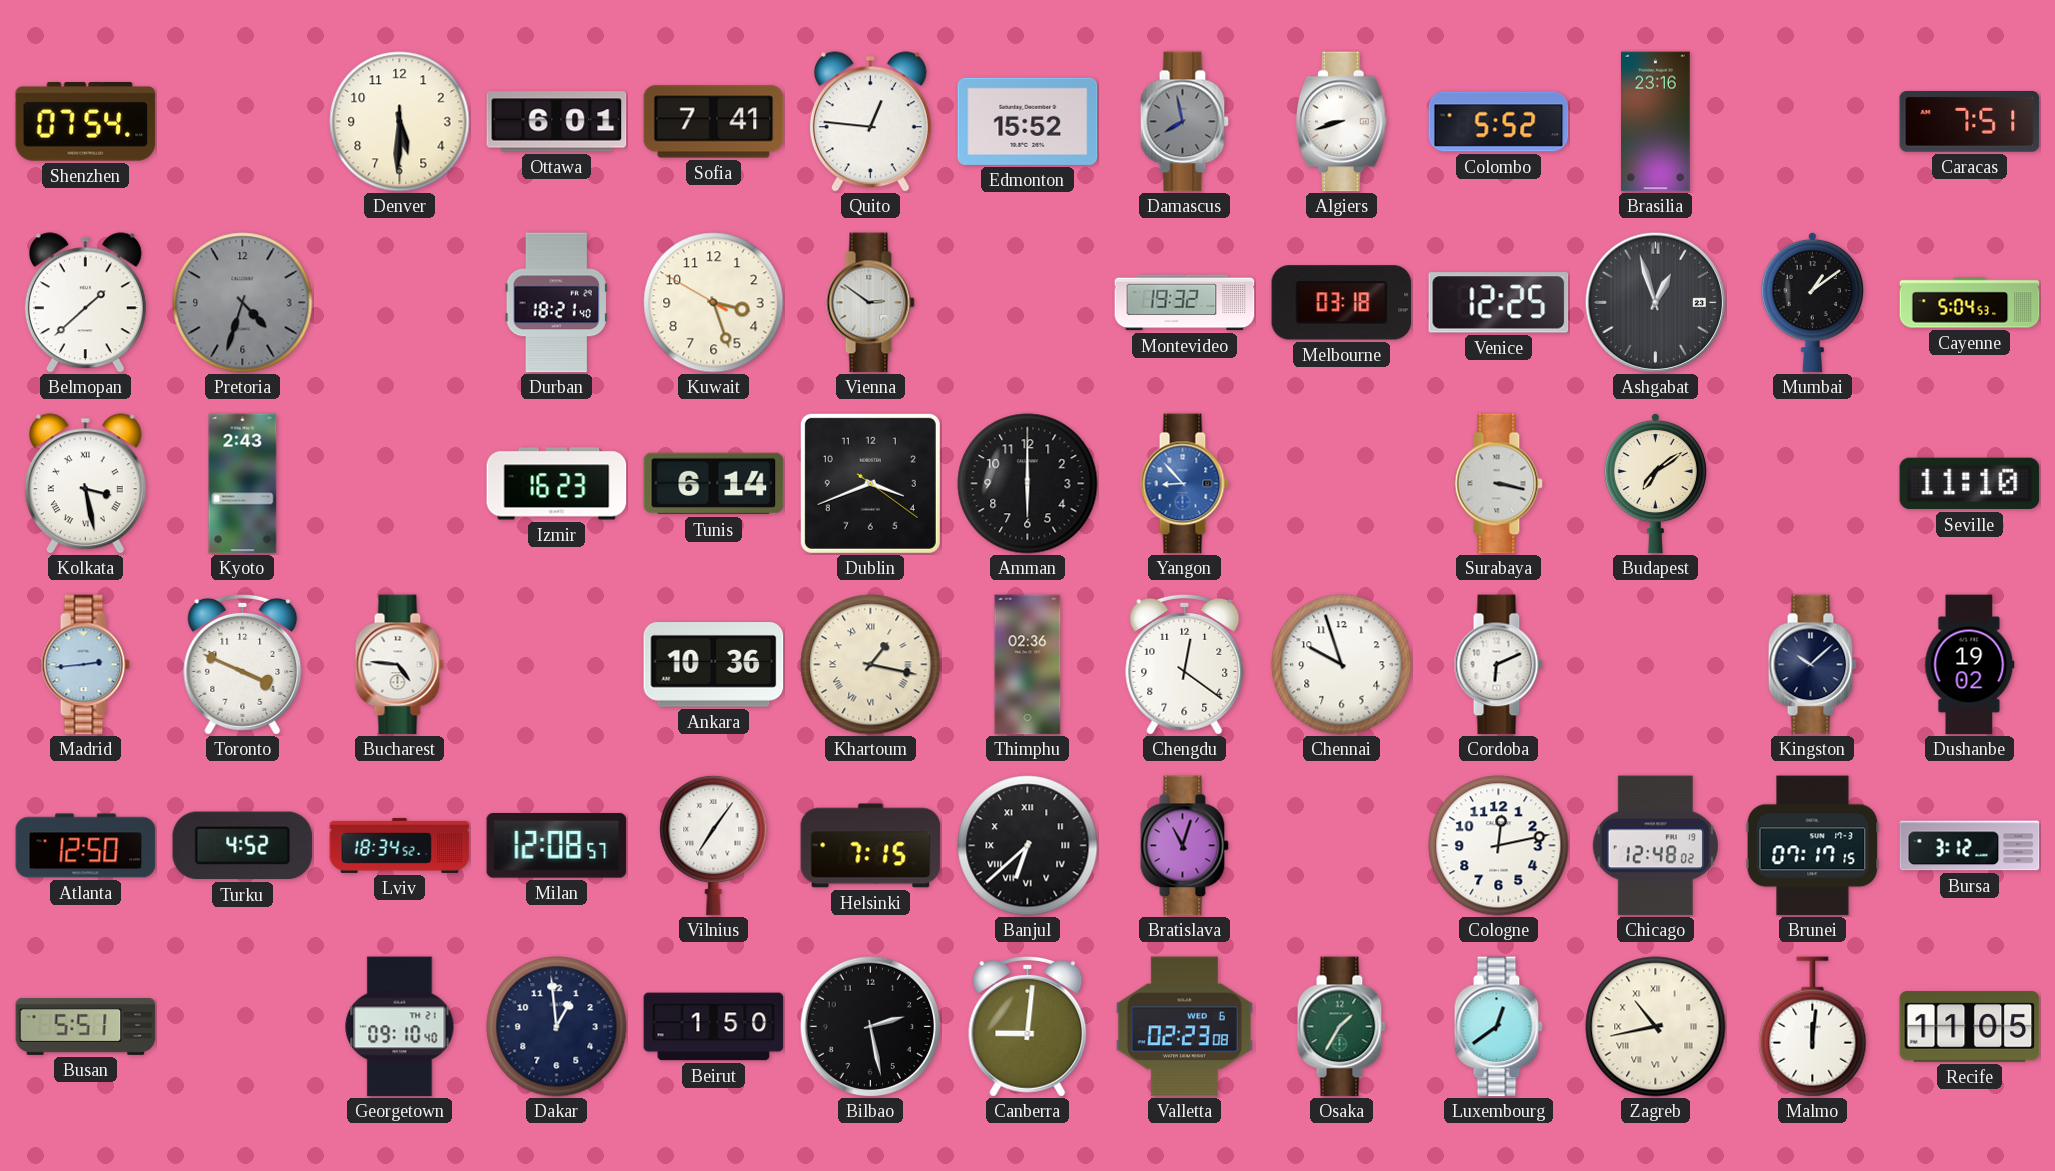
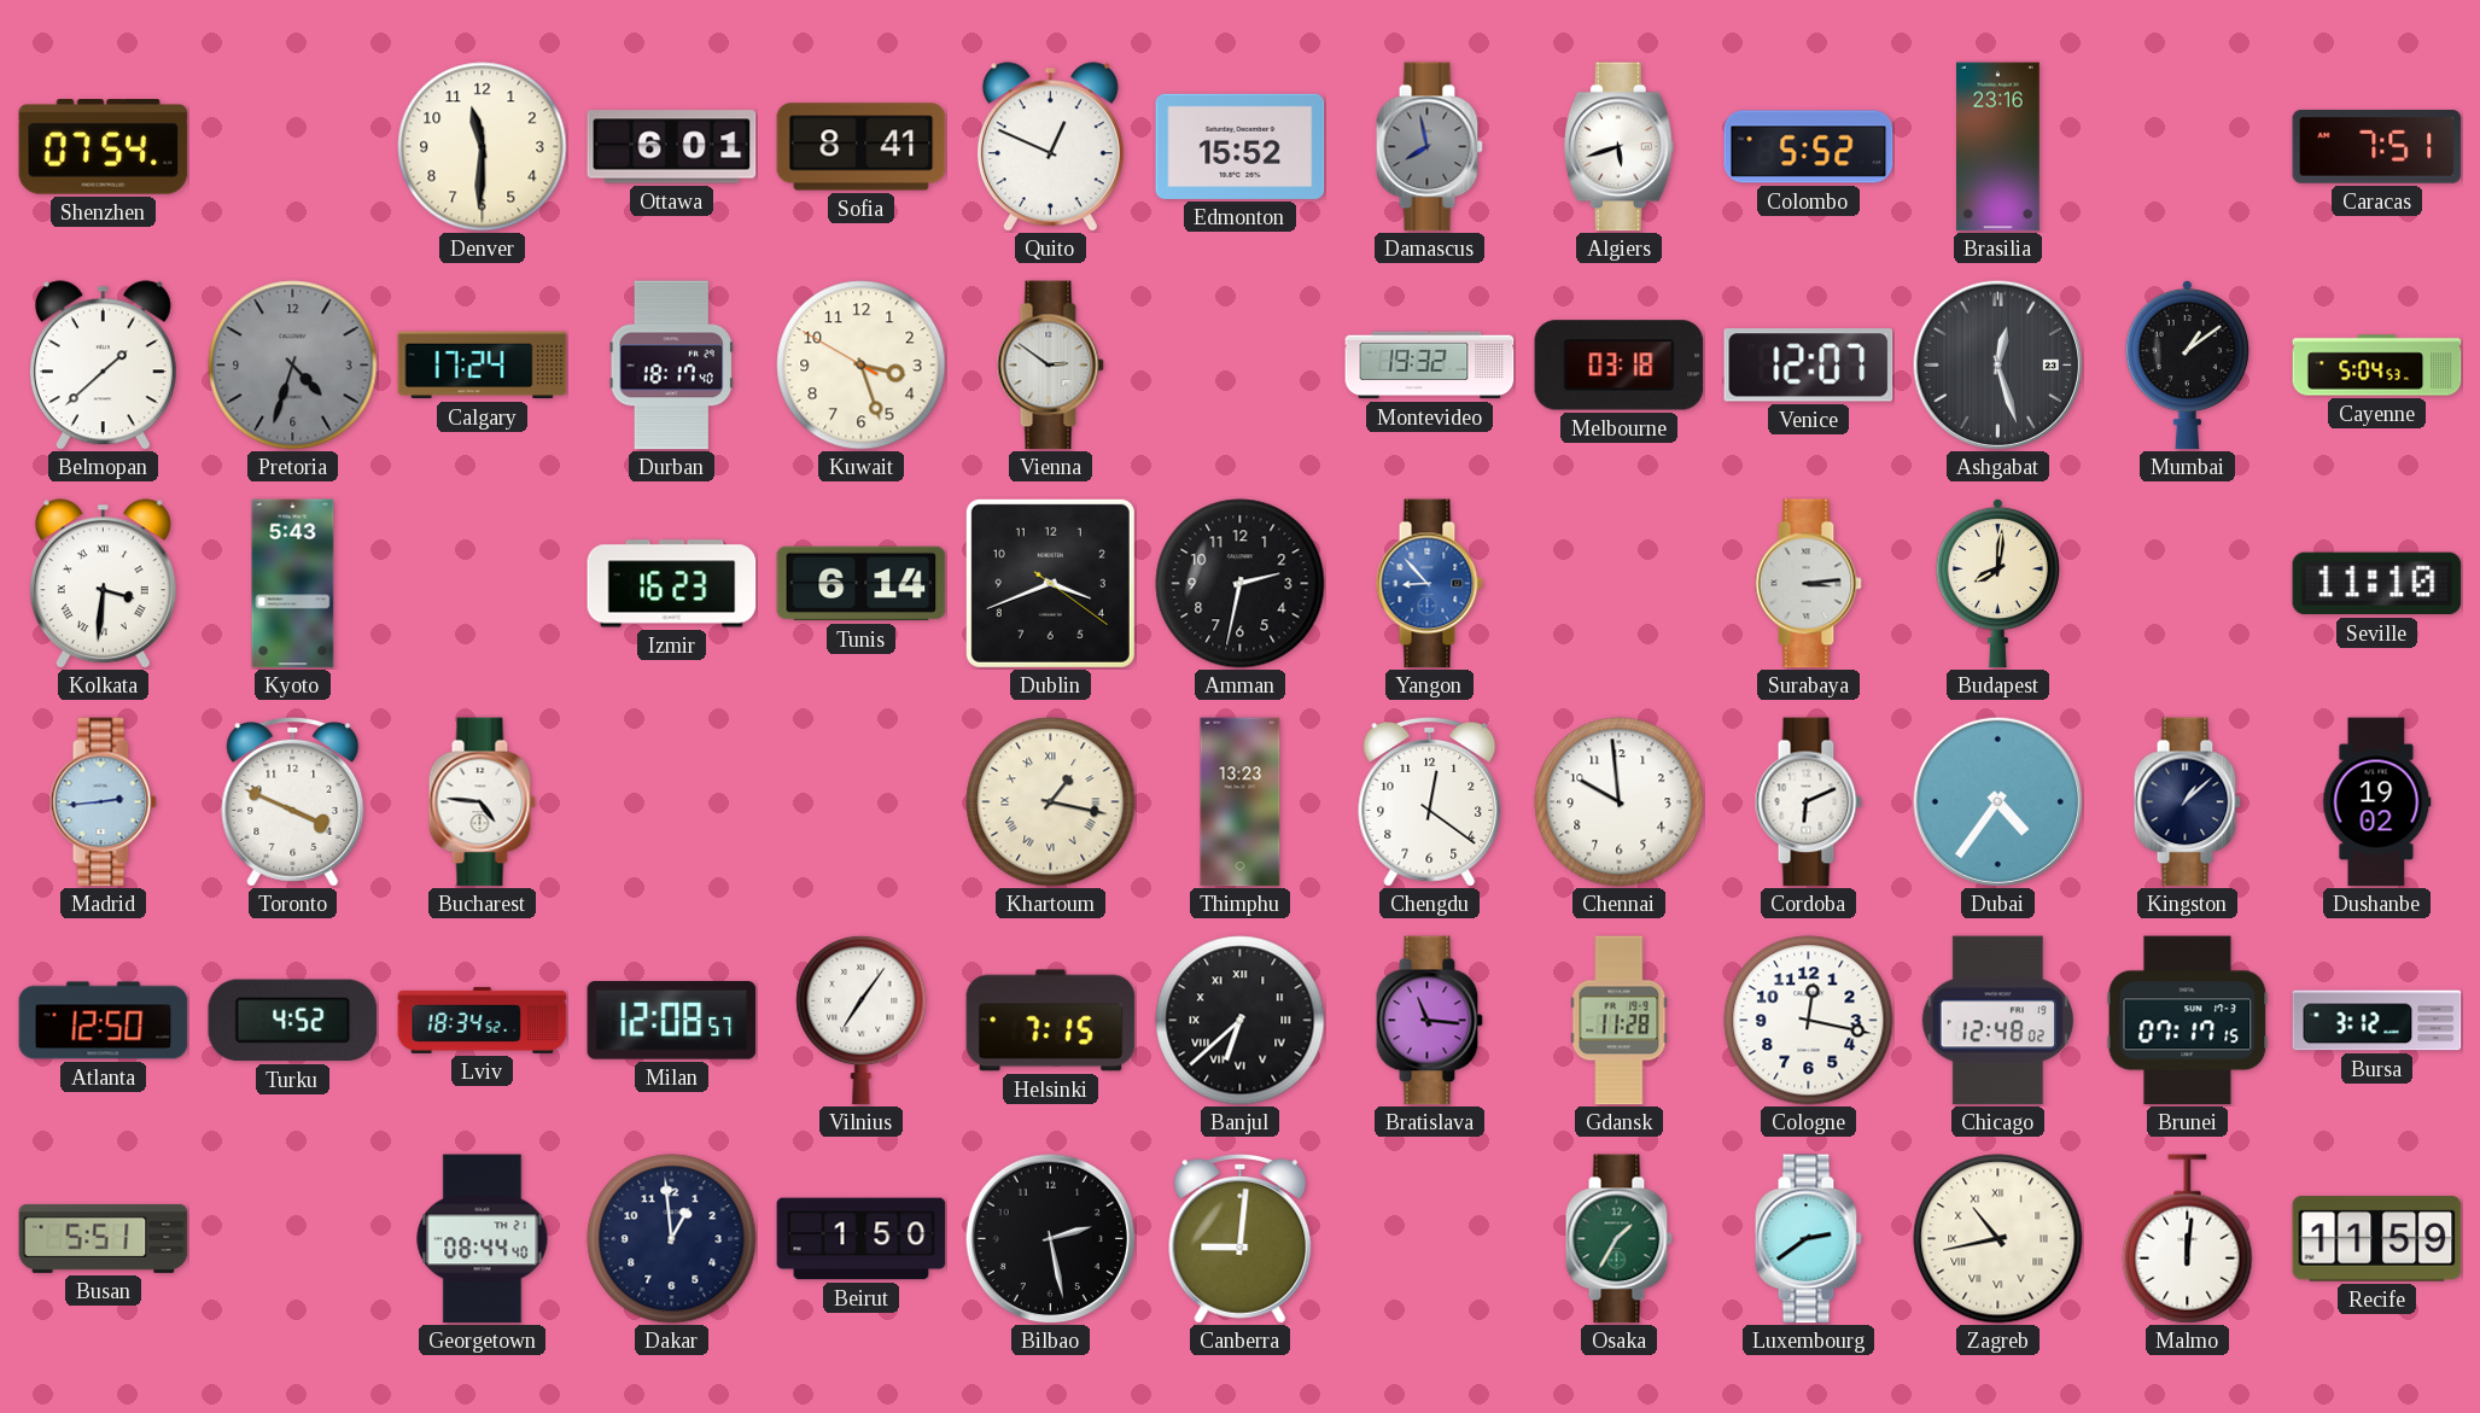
Denver: 5:30 -> 11:30
Sofia: 7:41 -> 8:41
Quito: 12:46 -> 12:49
Algiers: 8:42 -> 5:42
Calgary: none -> 17:24
Durban: 18:21 -> 18:17
Venice: 12:25 -> 12:07
Ashgabat: 12:57 -> 12:27
Kolkata: 3:28 -> 3:31
Kyoto: 2:43 -> 5:43
Amman: 6:00 -> 2:32
Surabaya: 3:17 -> 3:14
Budapest: 7:09 -> 8:01
Ankara: 10:36 -> none
Thimphu: 02:36 -> 13:23
Chennai: 9:57 -> 9:59
Dubai: none -> 4:36
Kingston: 10:08 -> 1:08
Bratislava: 11:03 -> 11:16
Gdansk: none -> 11:28
Cologne: 12:13 -> 12:17
Georgetown: 09:10 -> 08:44
Valletta: 02:23 -> none
Luxembourg: 12:39 -> 2:39
Recife: 11:05 -> 11:59
